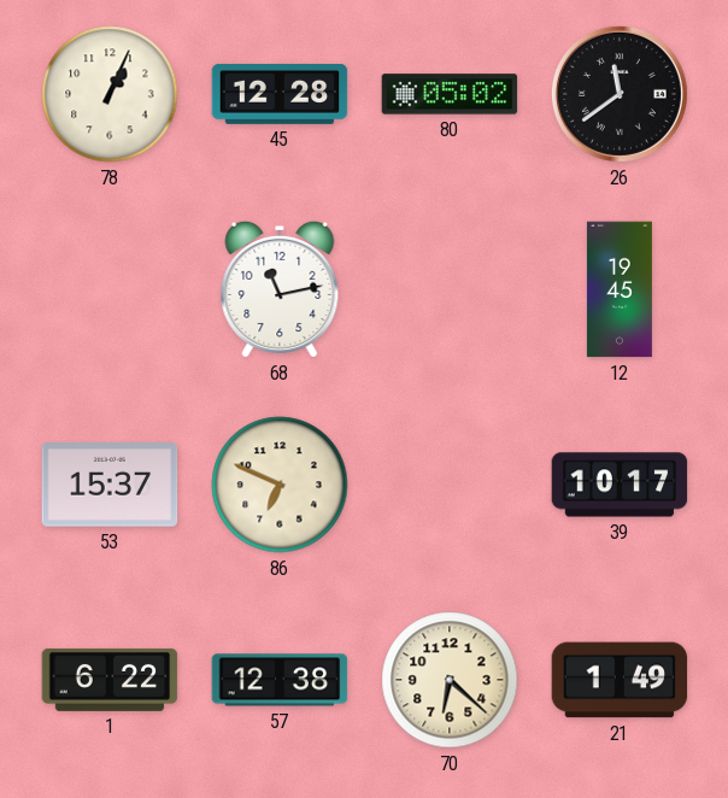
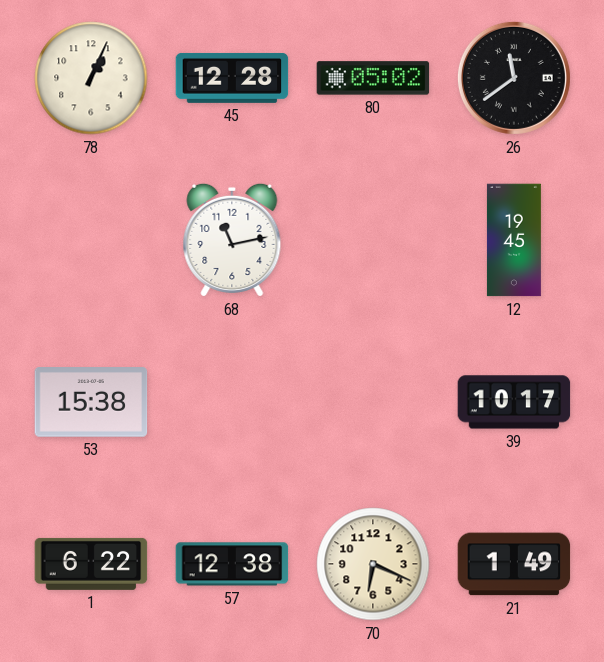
53: 15:37 -> 15:38
86: 6:49 -> none
70: 6:22 -> 6:19
